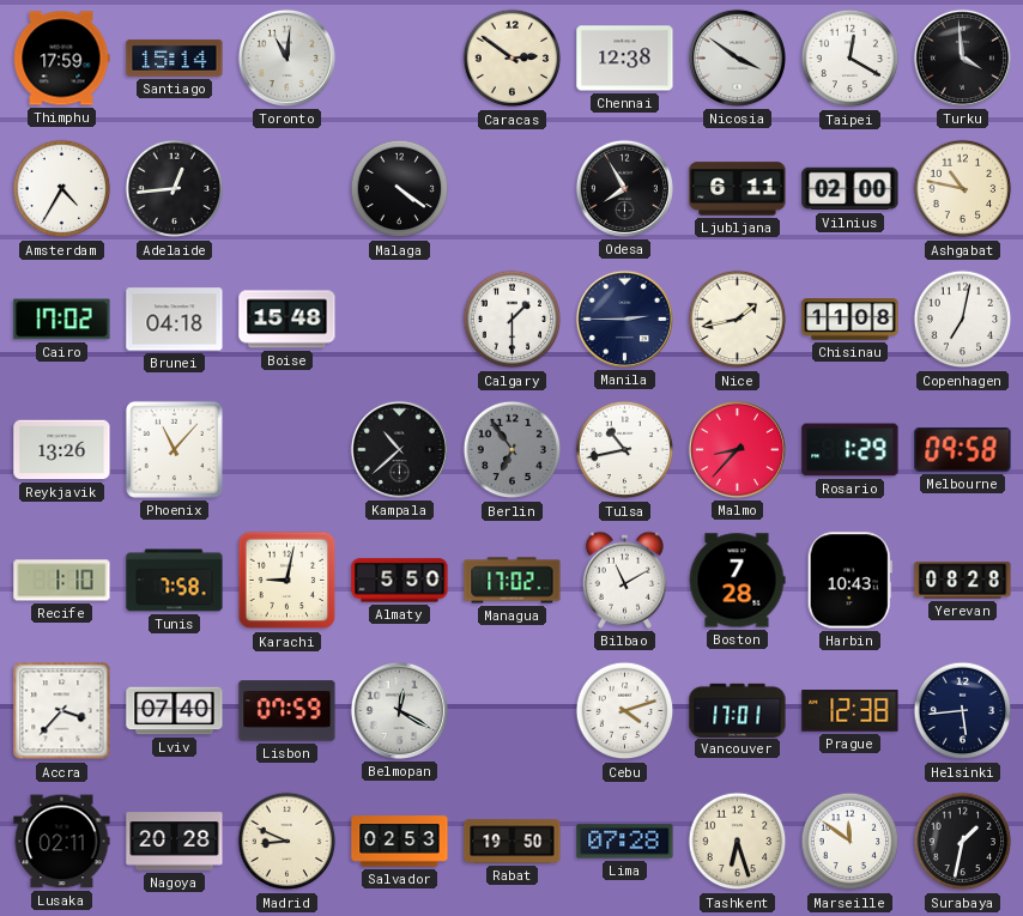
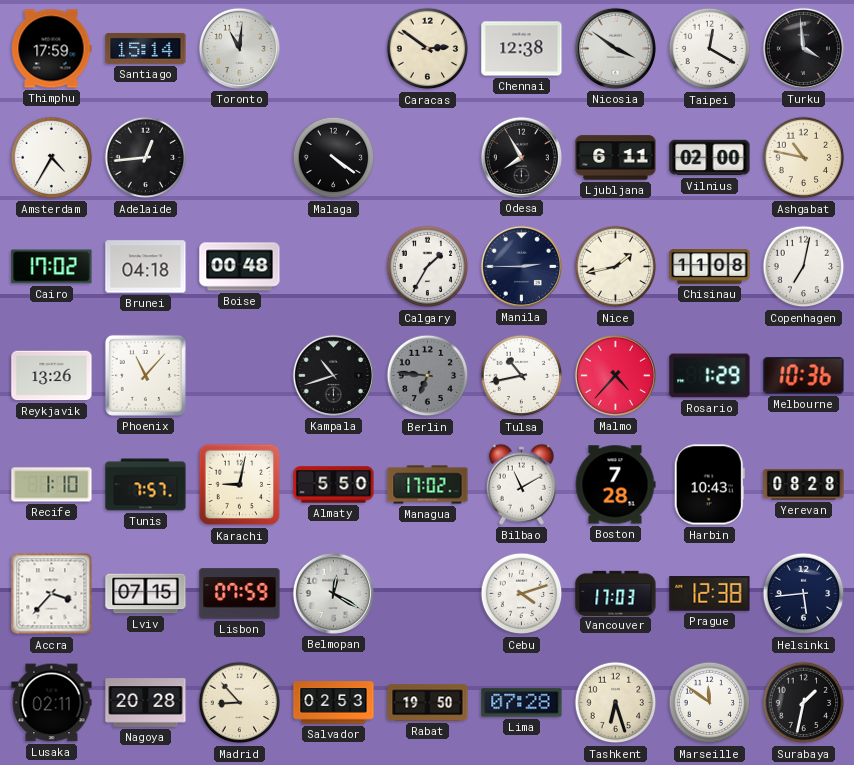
Boise: 15:48 -> 00:48
Calgary: 1:30 -> 1:35
Kampala: 10:38 -> 10:42
Berlin: 6:54 -> 6:46
Malmo: 8:37 -> 4:37
Melbourne: 09:58 -> 10:36
Tunis: 7:58 -> 7:57
Lviv: 07:40 -> 07:15
Vancouver: 17:01 -> 17:03
Madrid: 8:49 -> 8:53
